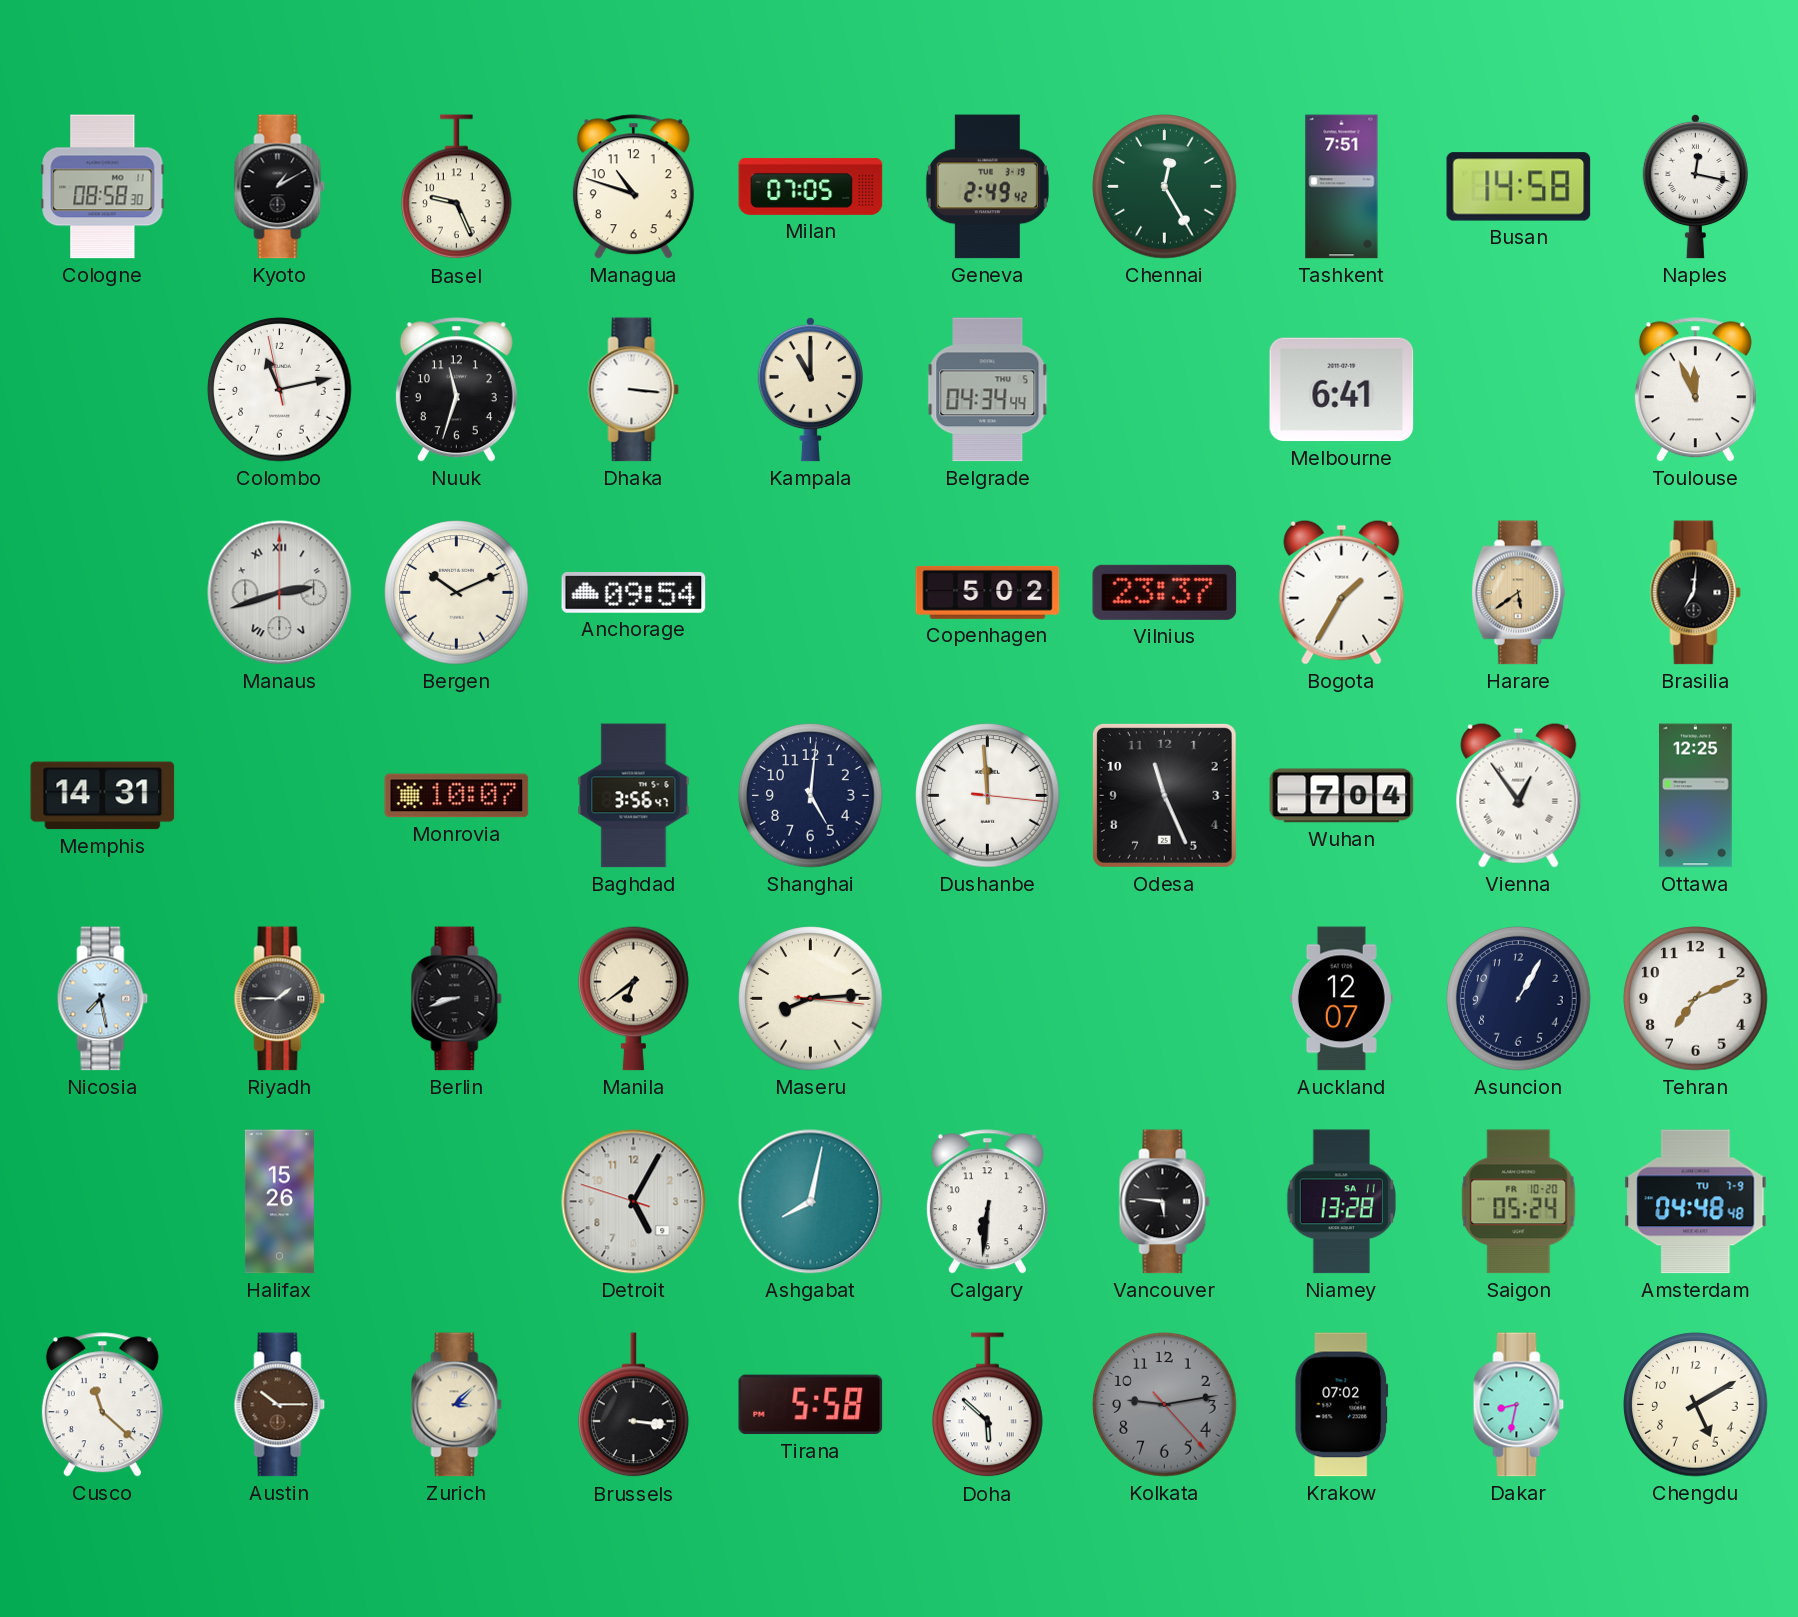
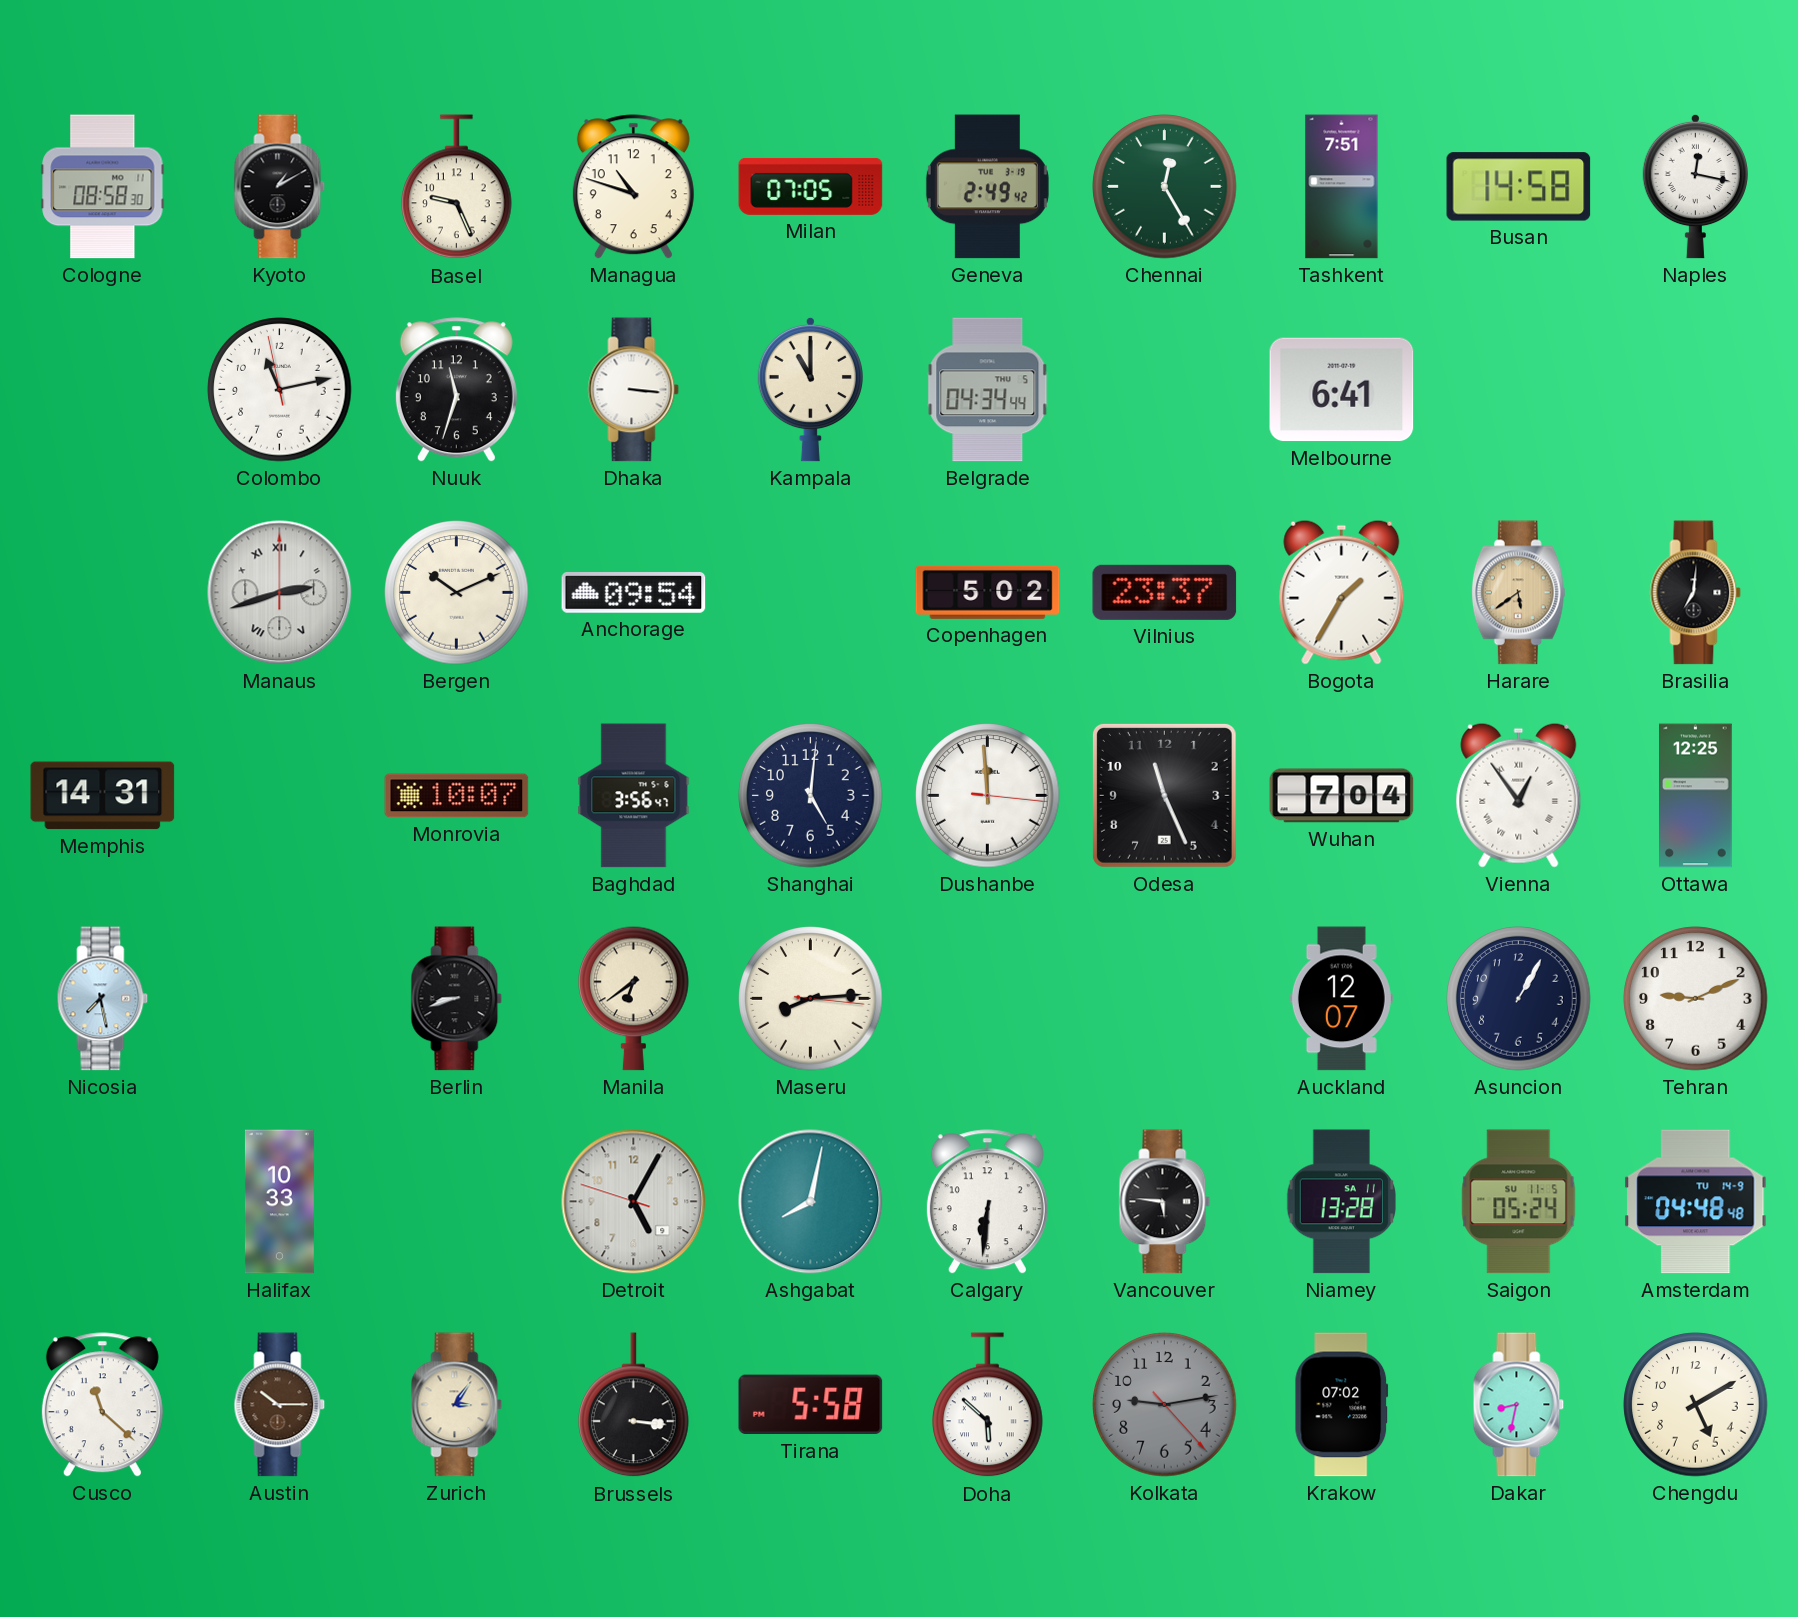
Toulouse: 11:56 -> none
Riyadh: 1:45 -> none
Tehran: 7:11 -> 9:11
Halifax: 15:26 -> 10:33
Saigon date: FR 10-20 -> SU 11-5
Amsterdam date: TU 7-9 -> TU 14-9
Zurich: 3:08 -> 3:06
